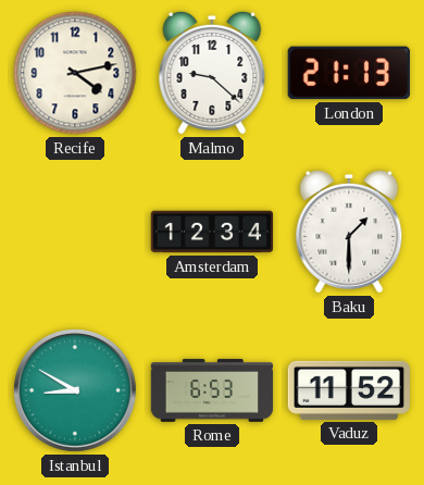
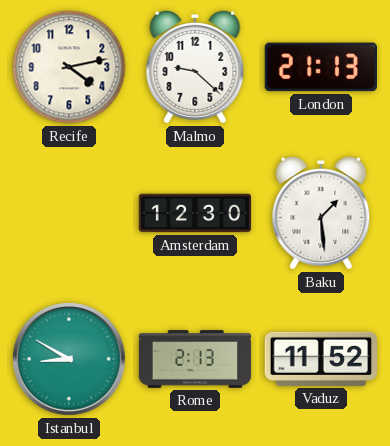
Amsterdam: 12:34 -> 12:30
Baku: 1:30 -> 1:29
Rome: 6:53 -> 2:13
